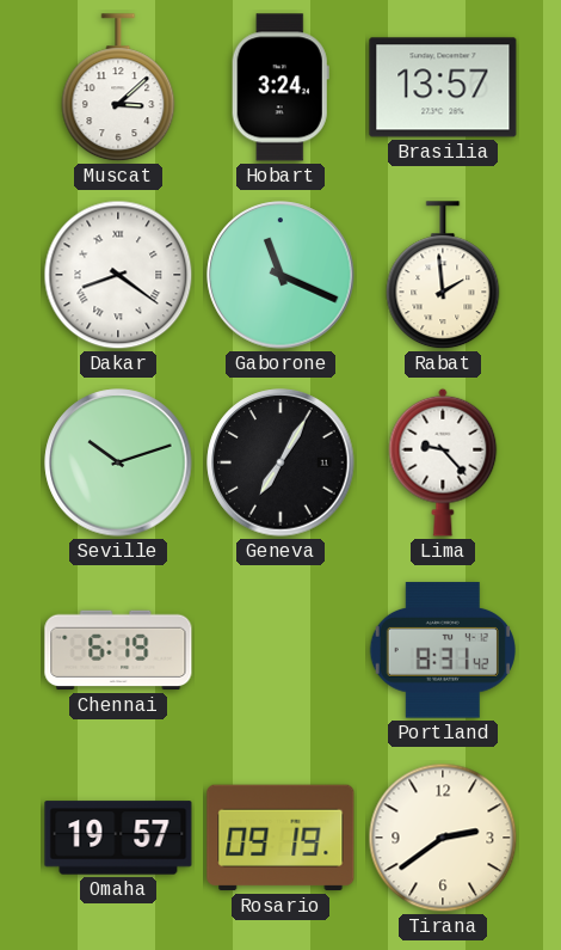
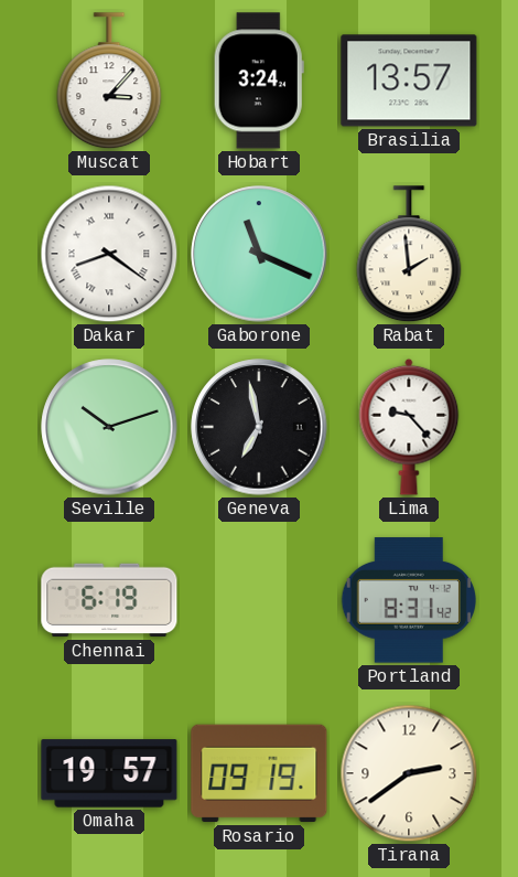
Muscat: 3:08 -> 3:07
Geneva: 7:05 -> 6:58
